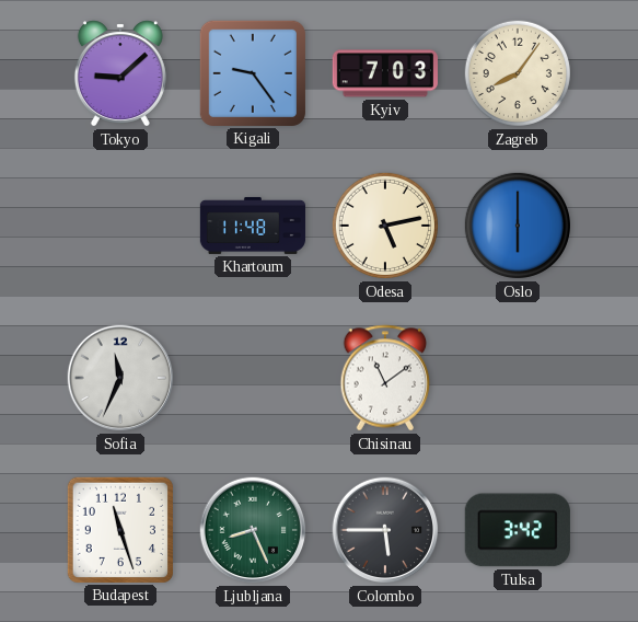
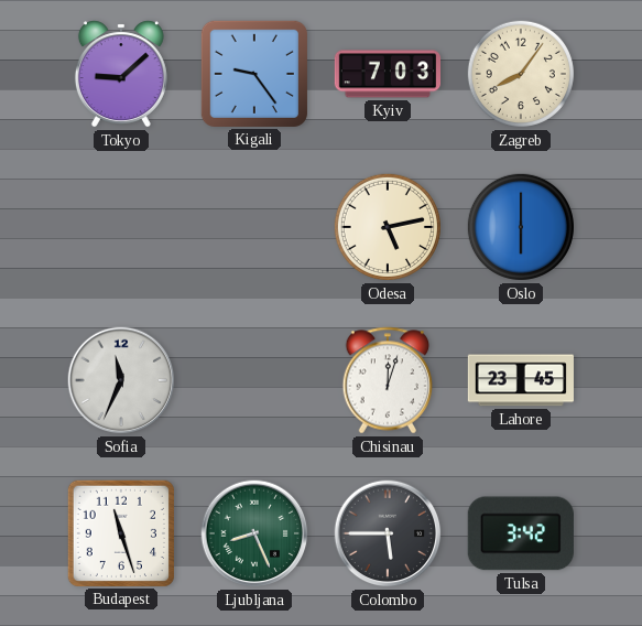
Khartoum: 11:48 -> none
Chisinau: 11:09 -> 12:03
Lahore: none -> 23:45
